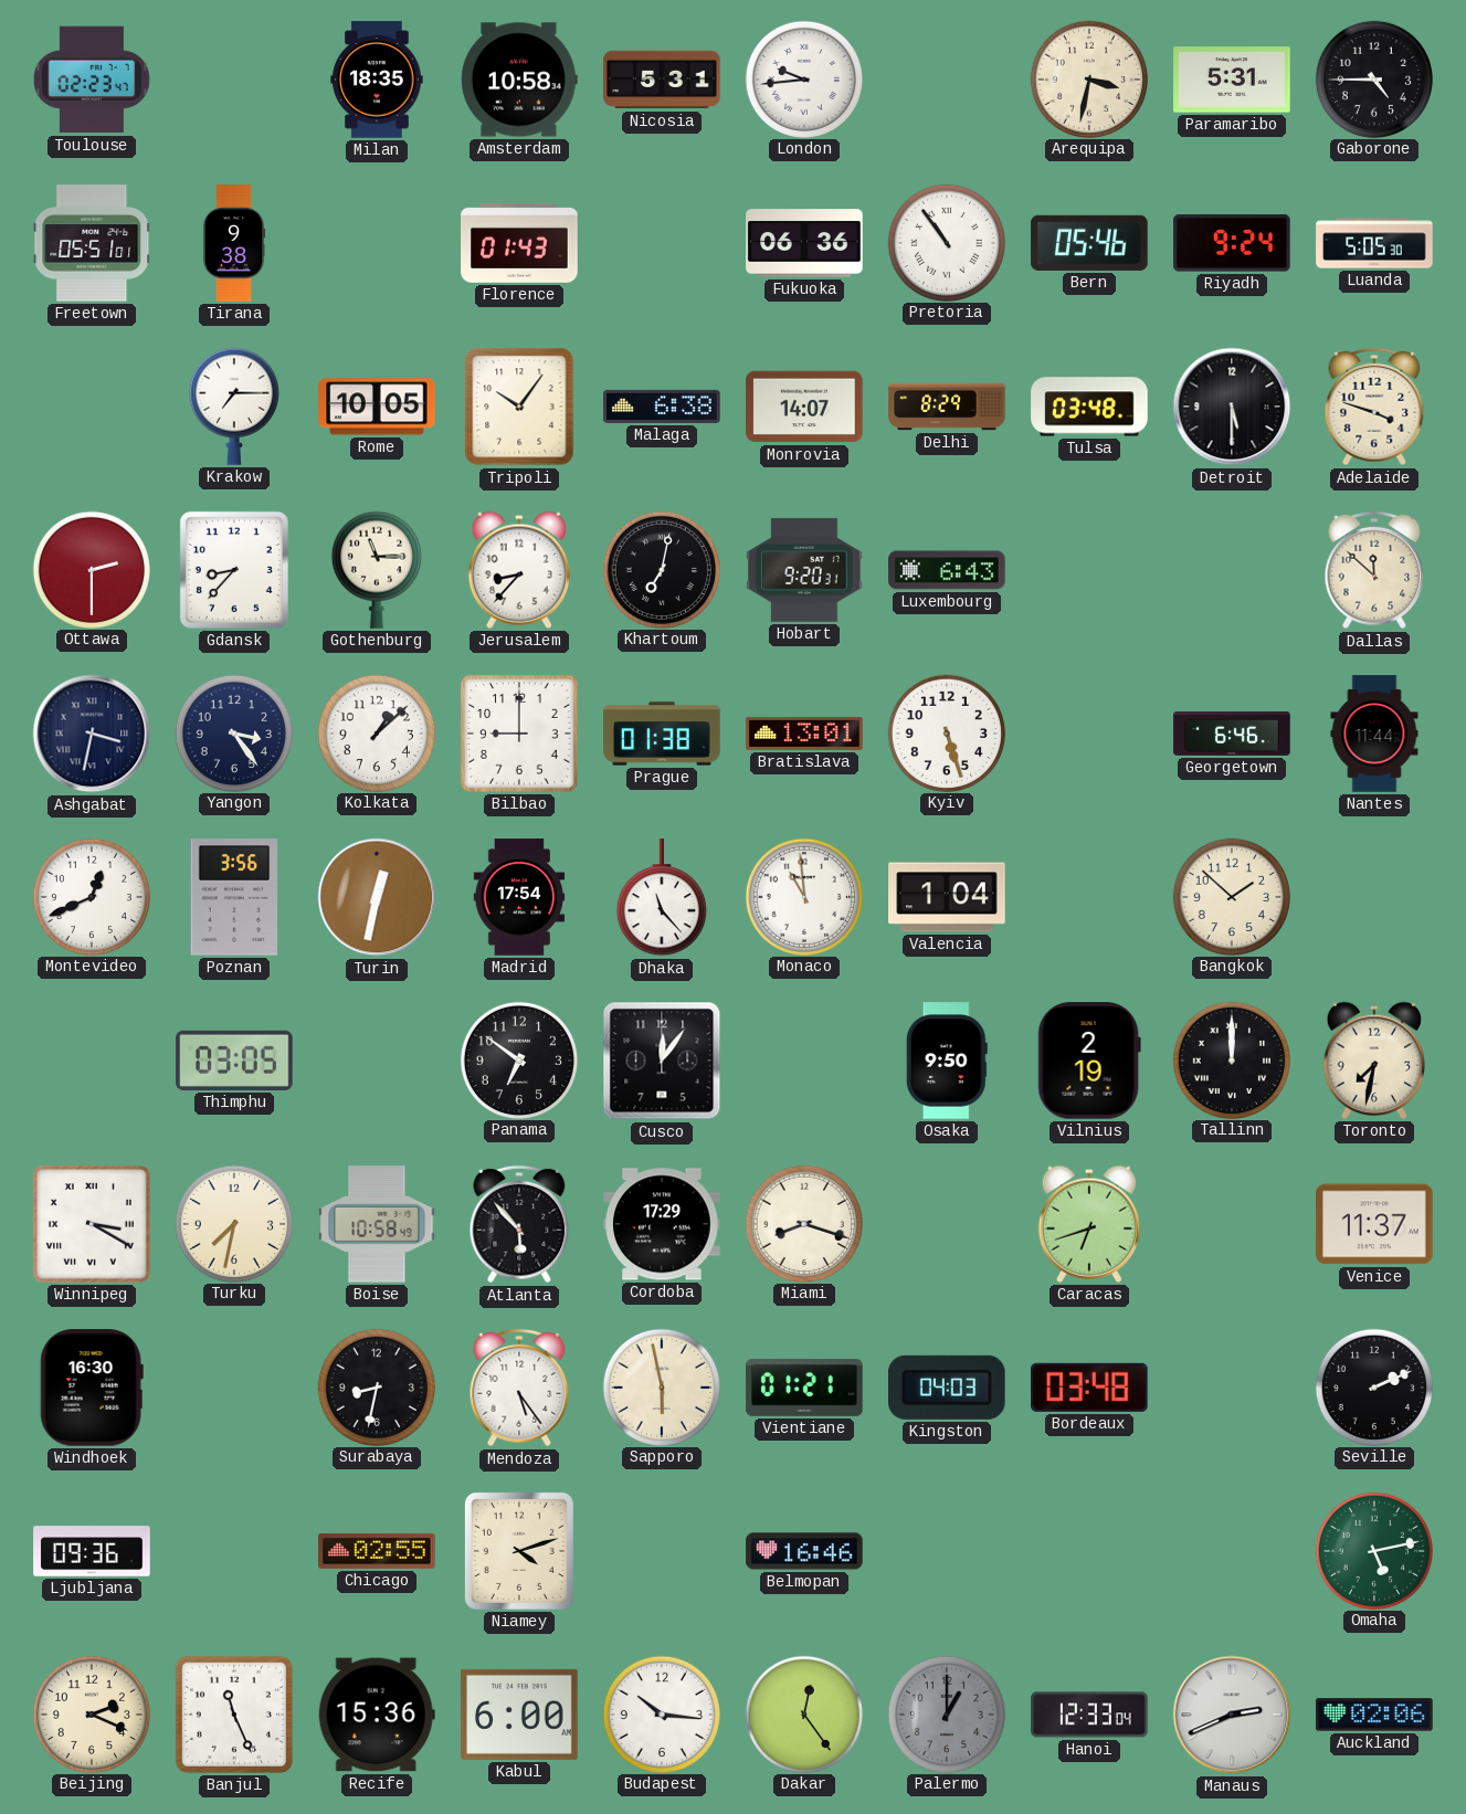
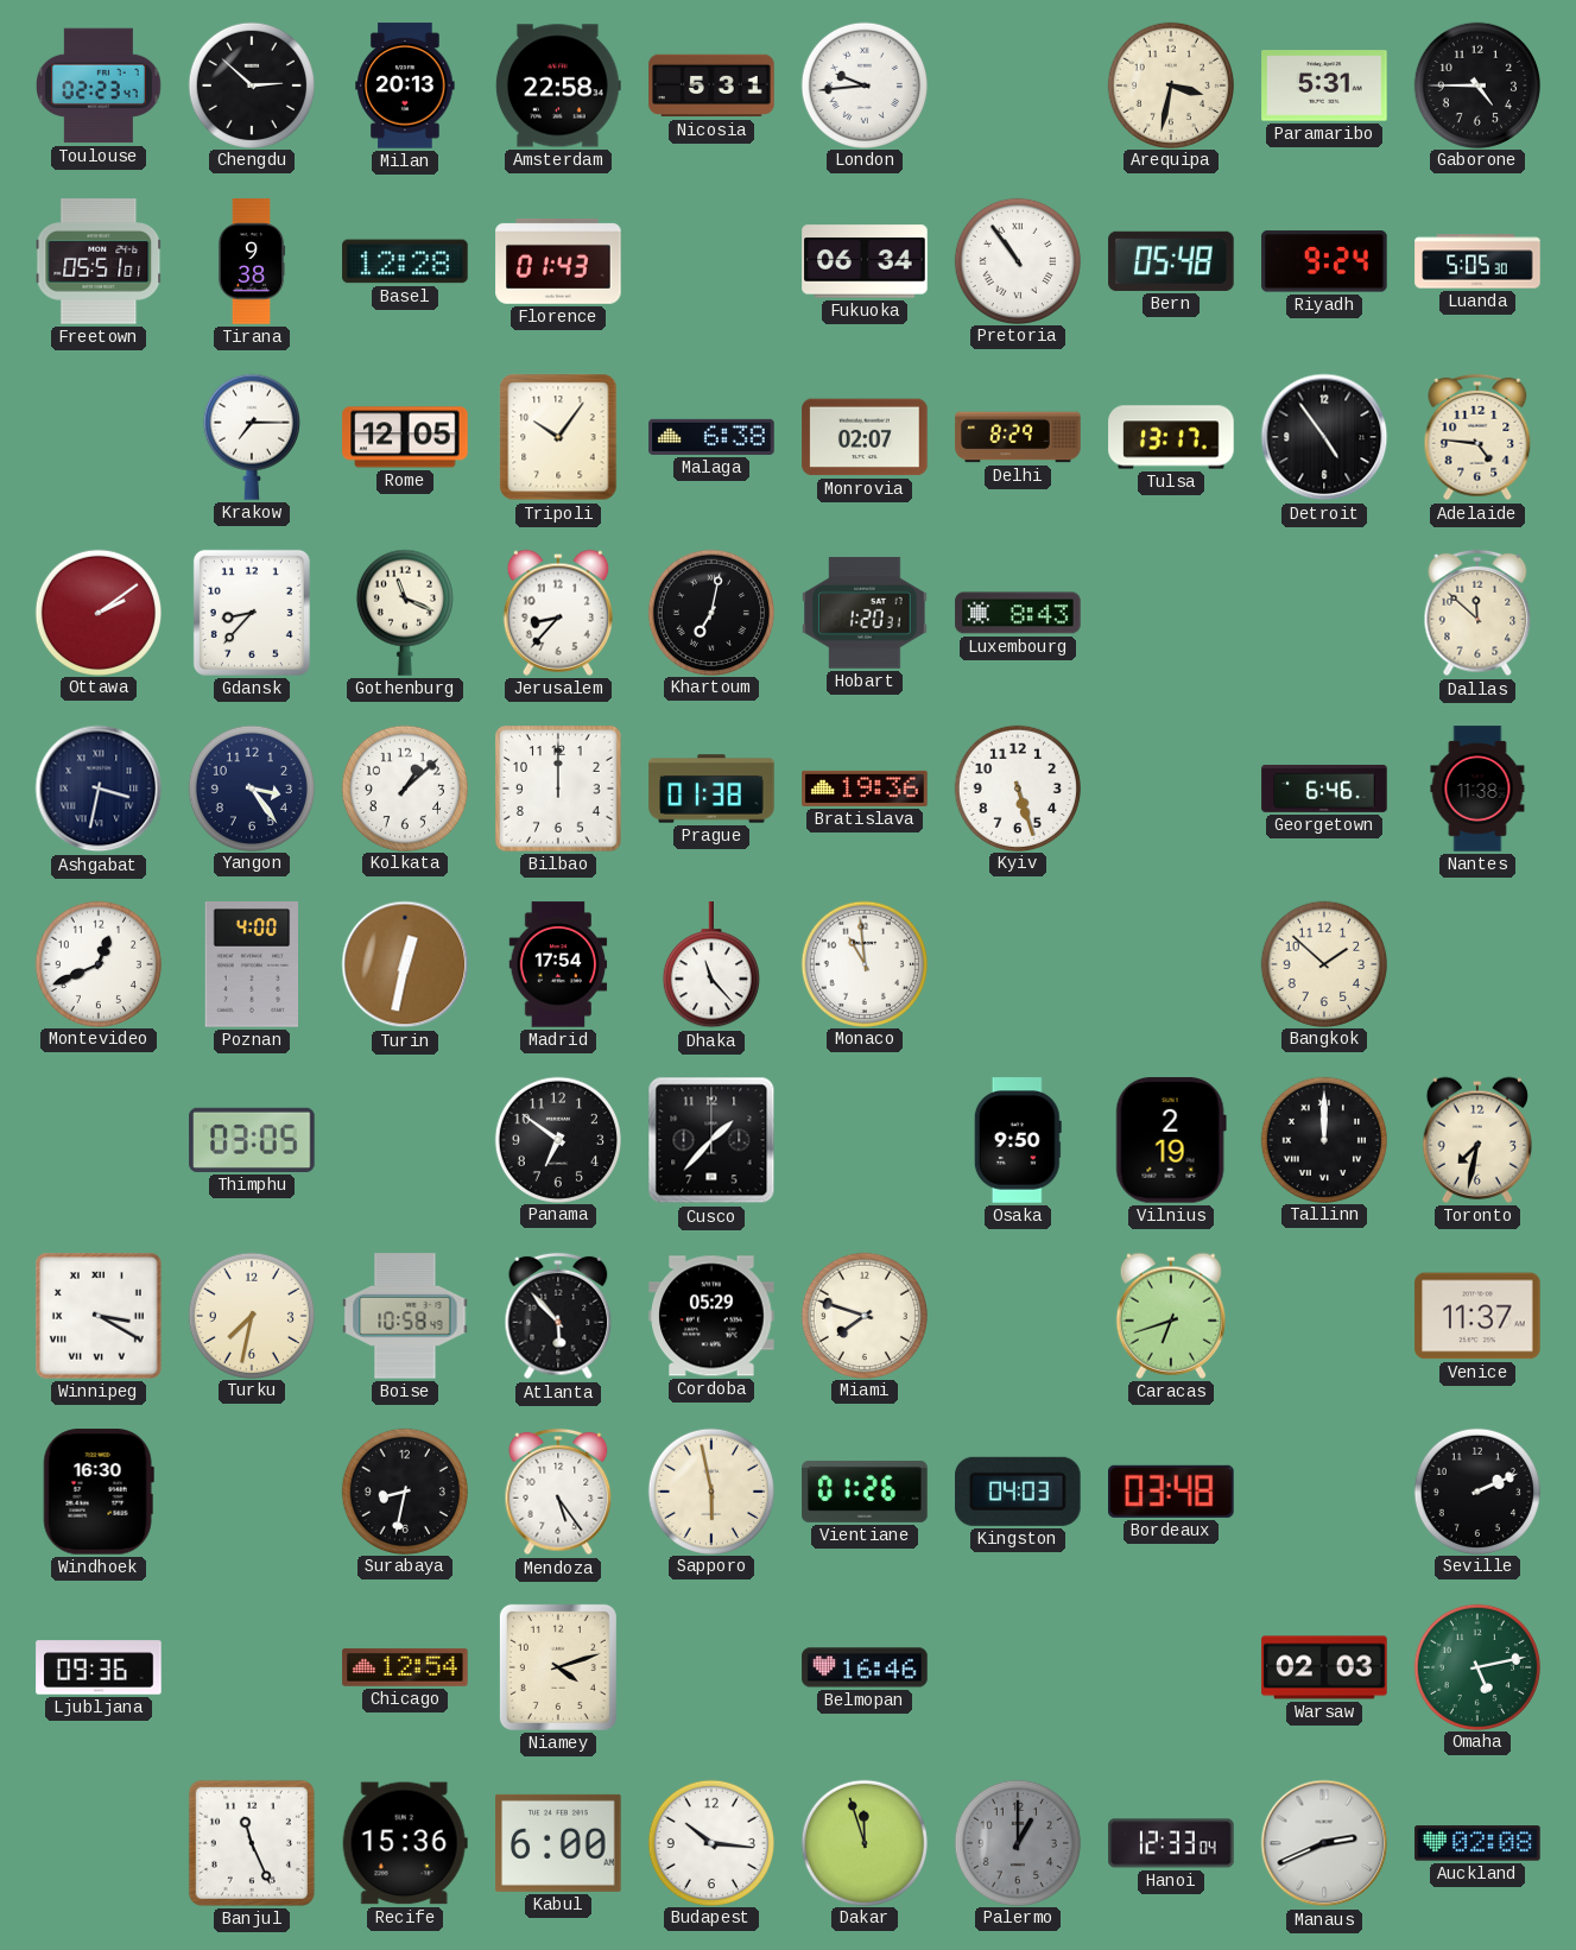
Chengdu: none -> 2:52
Milan: 18:35 -> 20:13
Amsterdam: 10:58 -> 22:58
Basel: none -> 12:28
Fukuoka: 06:36 -> 06:34
Bern: 05:46 -> 05:48
Rome: 10:05 -> 12:05
Monrovia: 14:07 -> 02:07
Tulsa: 03:48 -> 13:17
Detroit: 5:30 -> 4:54
Adelaide: 3:48 -> 4:46
Ottawa: 2:30 -> 2:09
Gothenburg: 11:15 -> 11:19
Hobart: 9:20 -> 1:20
Luxembourg: 6:43 -> 8:43
Bilbao: 9:00 -> 12:00
Bratislava: 13:01 -> 19:36
Nantes: 11:44 -> 11:38
Poznan: 3:56 -> 4:00
Valencia: 1:04 -> none
Cusco: 12:06 -> 1:37
Cordoba: 17:29 -> 05:29
Miami: 8:18 -> 7:48
Vientiane: 01:21 -> 01:26
Chicago: 02:55 -> 12:54
Warsaw: none -> 02:03
Beijing: 2:19 -> none
Dakar: 12:24 -> 11:57
Auckland: 02:06 -> 02:08
